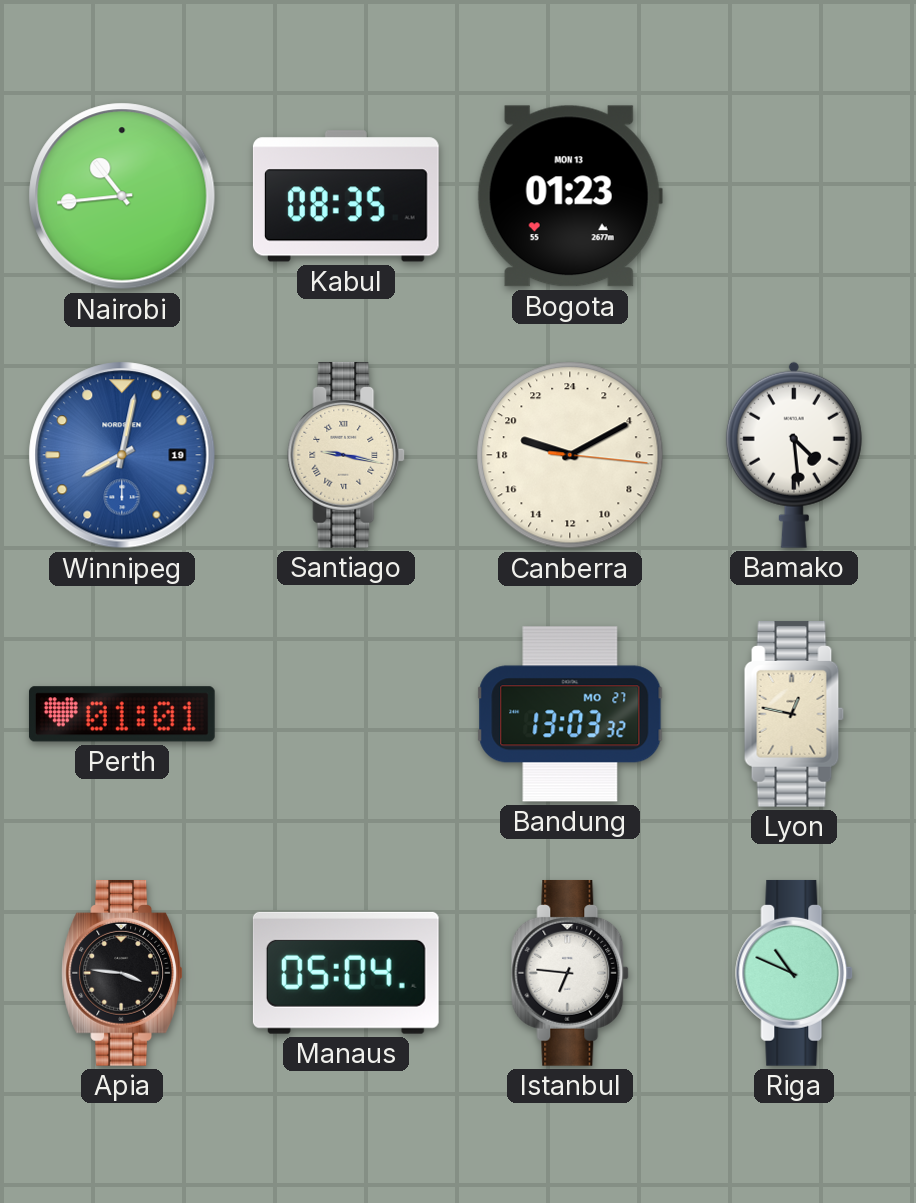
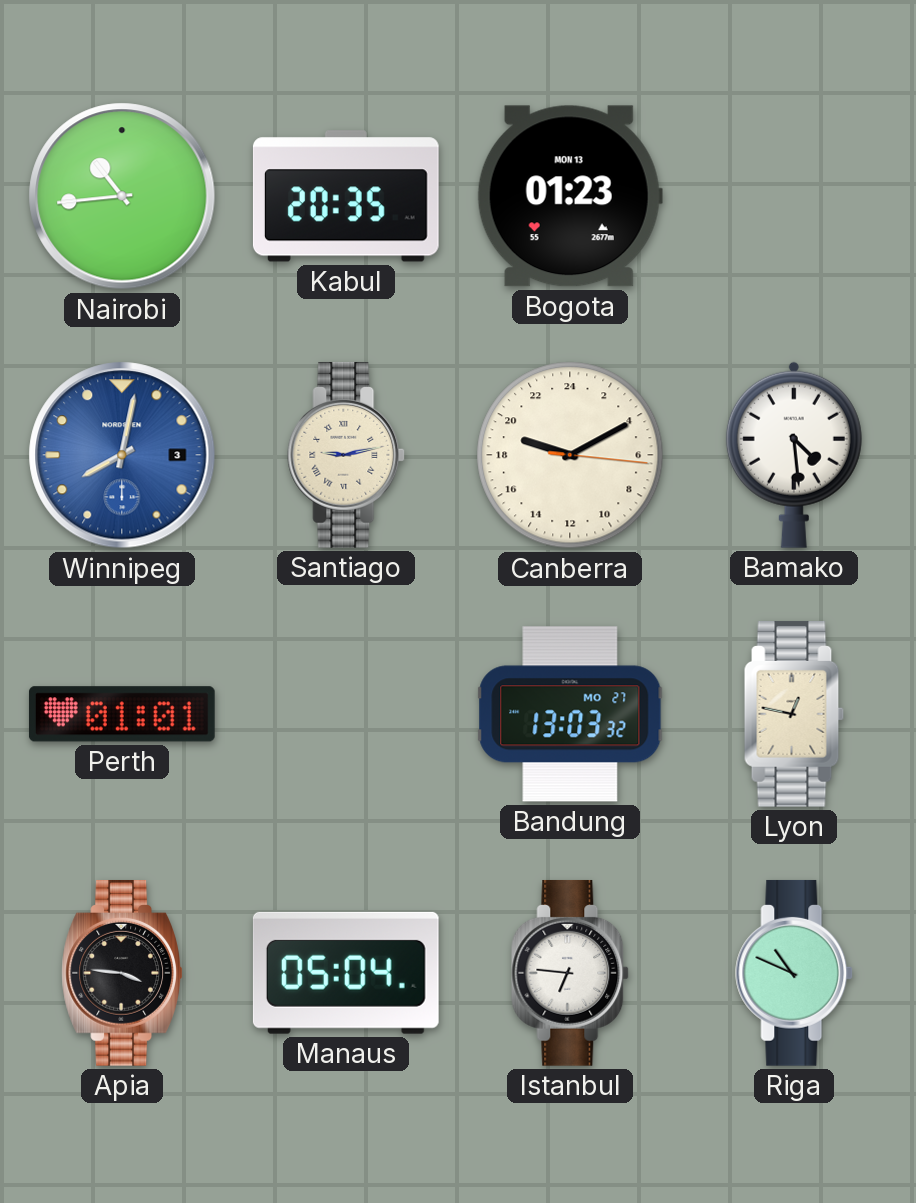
Kabul: 08:35 -> 20:35
Winnipeg date: 19 -> 3
Santiago: 9:17 -> 9:13
